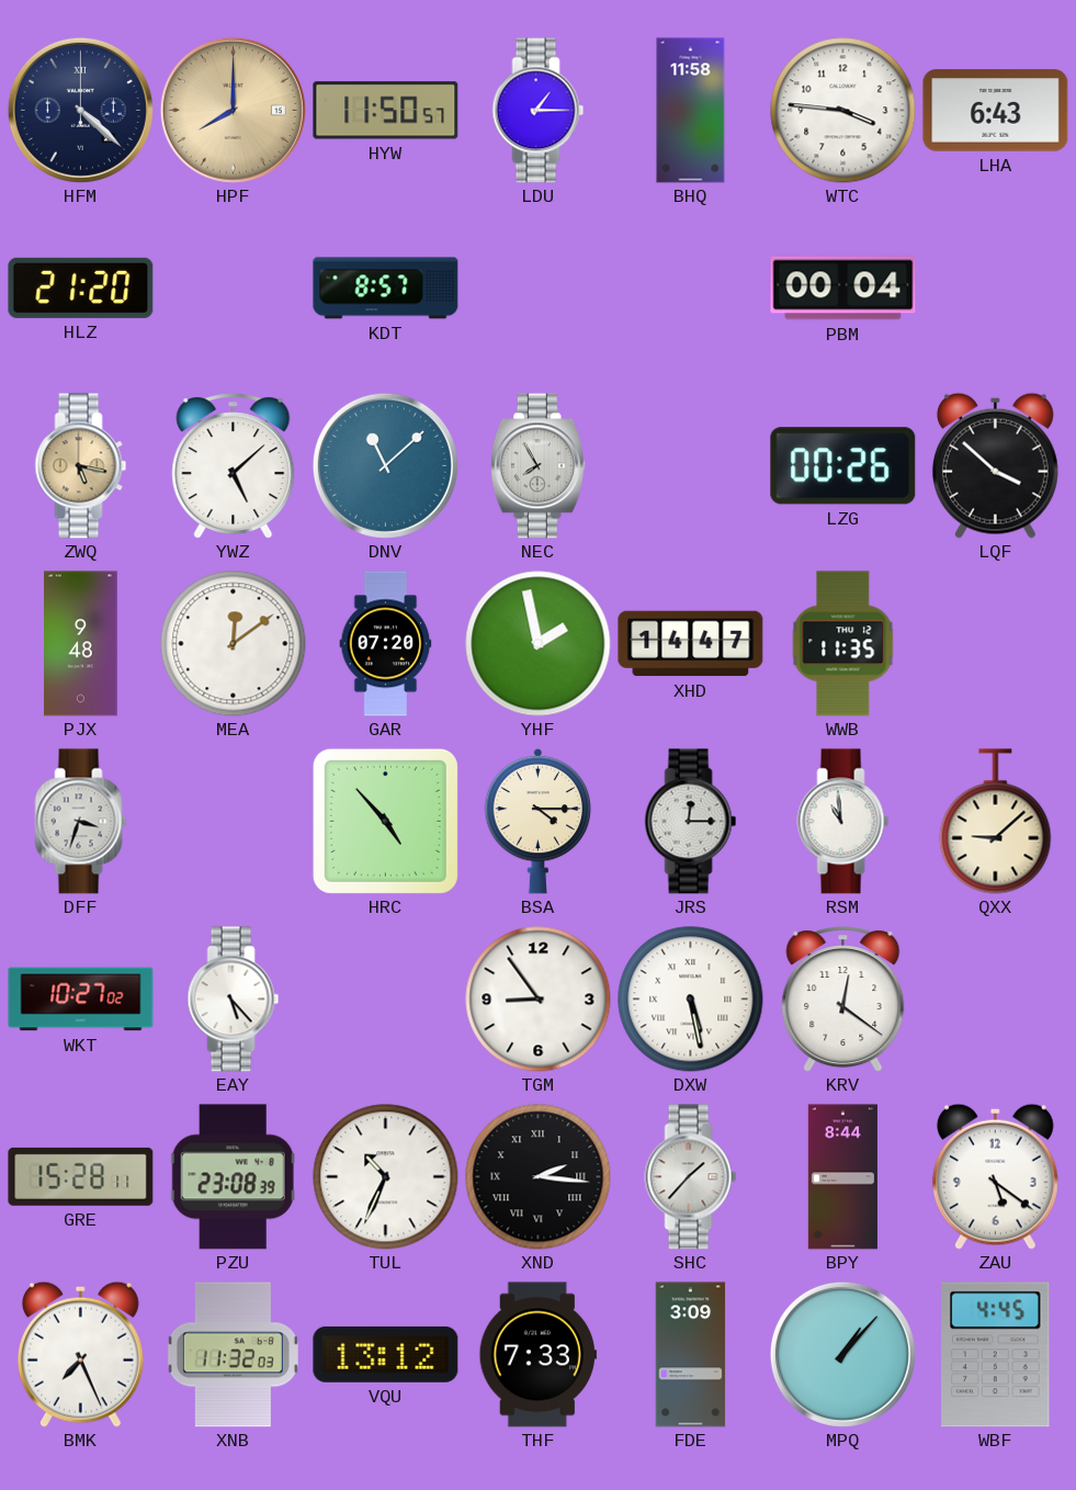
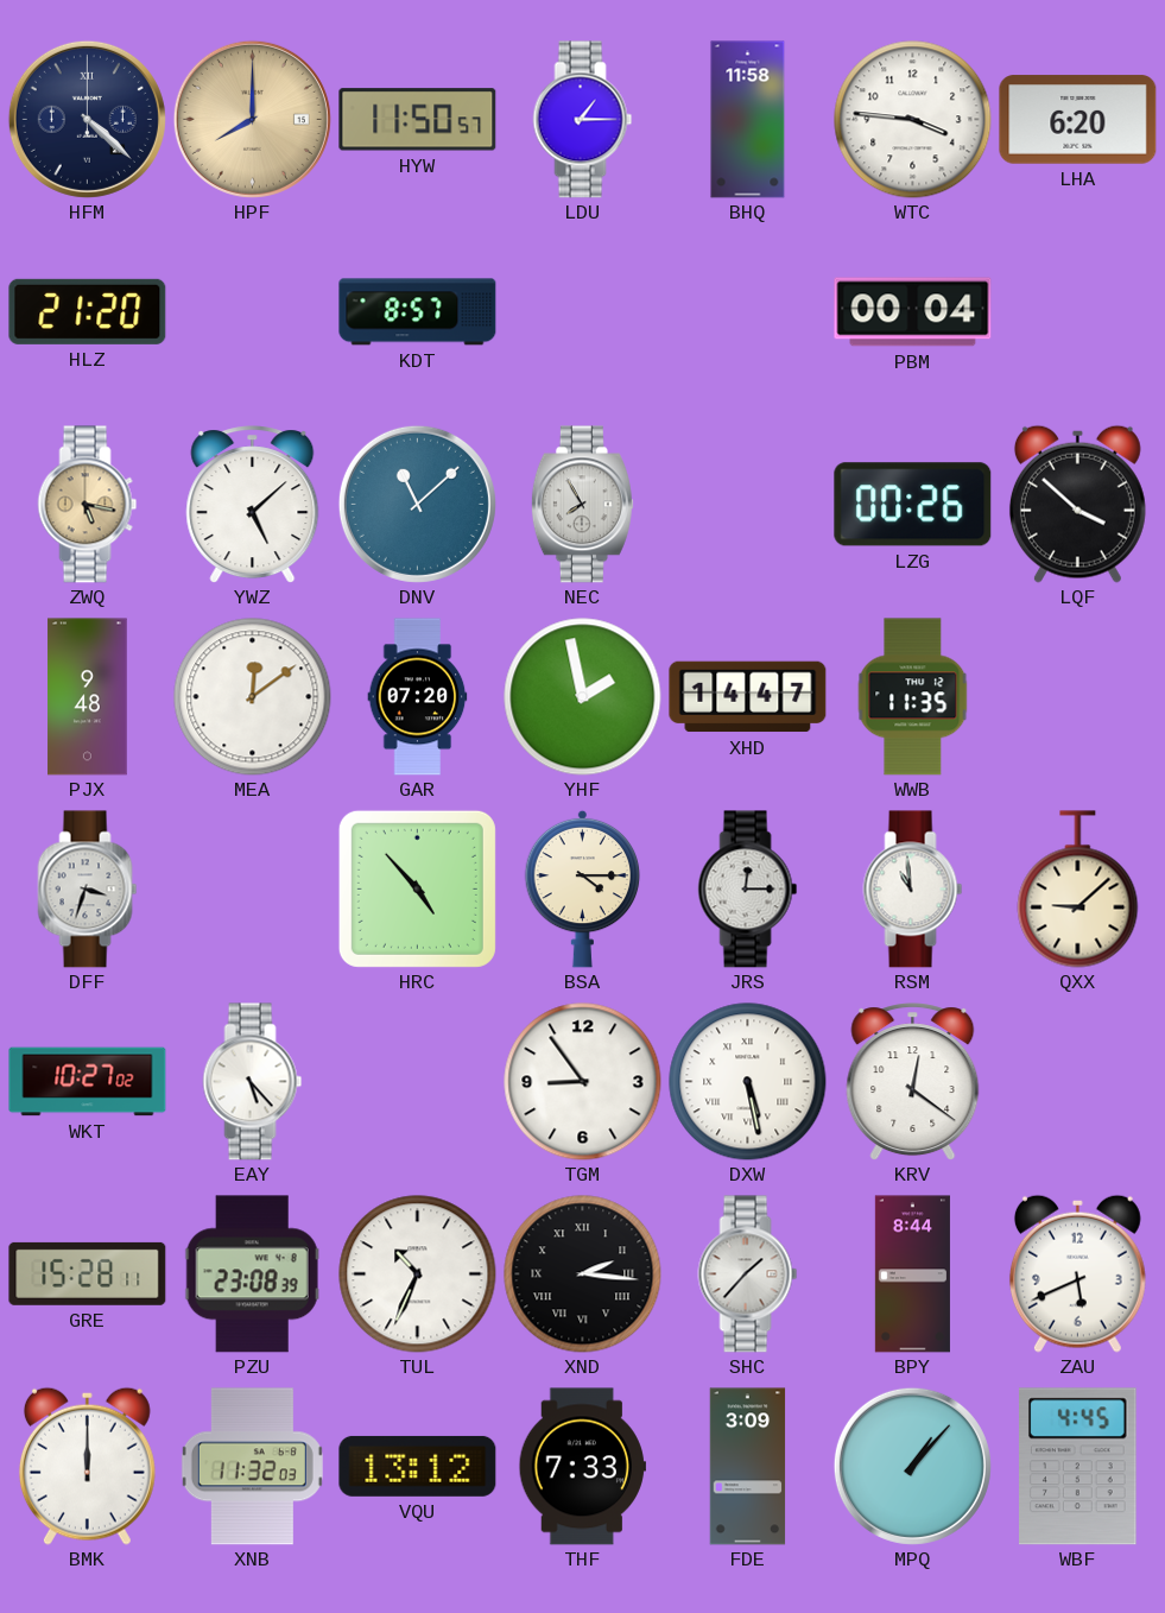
LHA: 6:43 -> 6:20
ZAU: 5:21 -> 5:41
BMK: 7:26 -> 12:00
